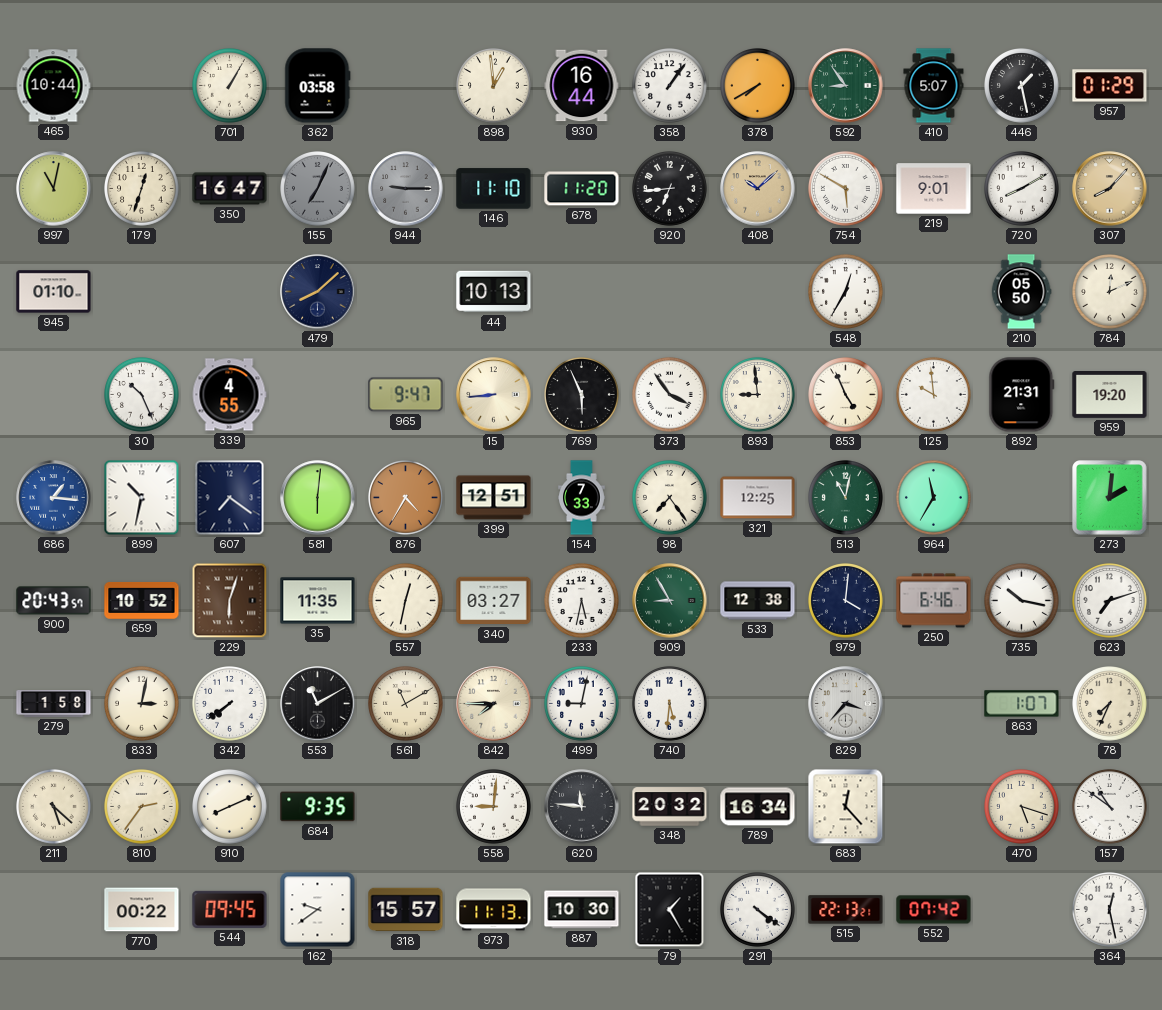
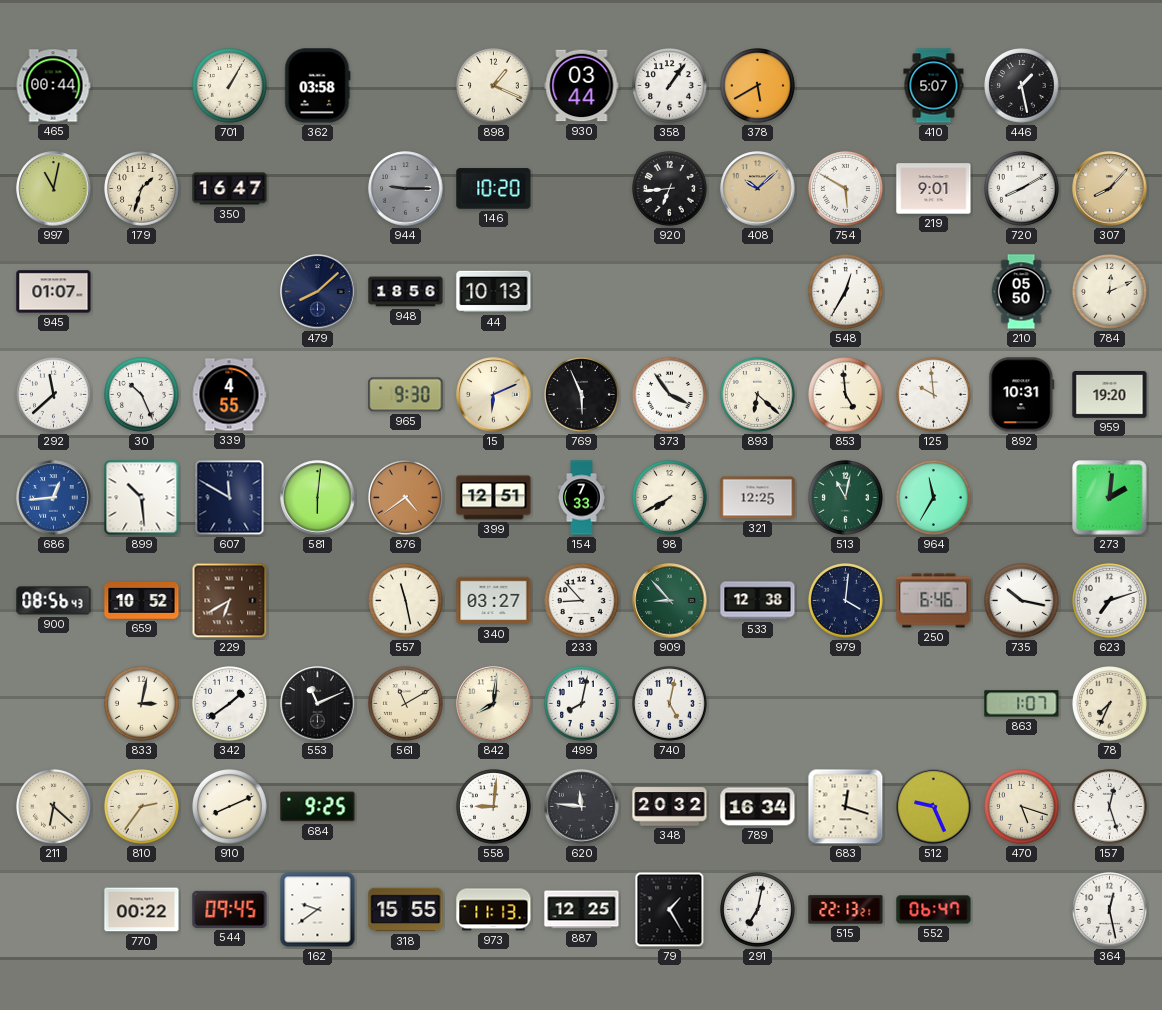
465: 10:44 -> 00:44
898: 12:59 -> 1:19
930: 16:44 -> 03:44
378: 7:40 -> 5:40
592: 8:54 -> none
957: 01:29 -> none
179: 12:33 -> 1:33
155: 7:04 -> none
146: 11:10 -> 10:20
678: 11:20 -> none
945: 01:10 -> 01:07
948: none -> 18:56
292: none -> 11:38
965: 9:47 -> 9:30
15: 8:44 -> 6:11
893: 8:59 -> 6:22
853: 4:56 -> 4:59
892: 21:31 -> 10:31
686: 1:16 -> 12:44
899: 10:32 -> 10:29
607: 7:21 -> 11:50
876: 4:35 -> 4:39
98: 7:24 -> 7:40
900: 20:43 -> 08:56
229: 6:03 -> 6:40
35: 11:35 -> none
557: 12:32 -> 11:28
233: 5:32 -> 8:53
909: 8:55 -> 8:53
279: 1:58 -> none
342: 7:39 -> 1:39
553: 11:10 -> 11:11
842: 7:45 -> 8:01
499: 9:02 -> 8:02
740: 5:31 -> 5:02
829: 3:37 -> none
211: 5:22 -> 6:22
684: 9:35 -> 9:25
683: 12:23 -> 12:18
512: none -> 9:26
157: 10:51 -> 12:27
318: 15:57 -> 15:55
887: 10:30 -> 12:25
291: 4:21 -> 7:02
552: 07:42 -> 06:47
